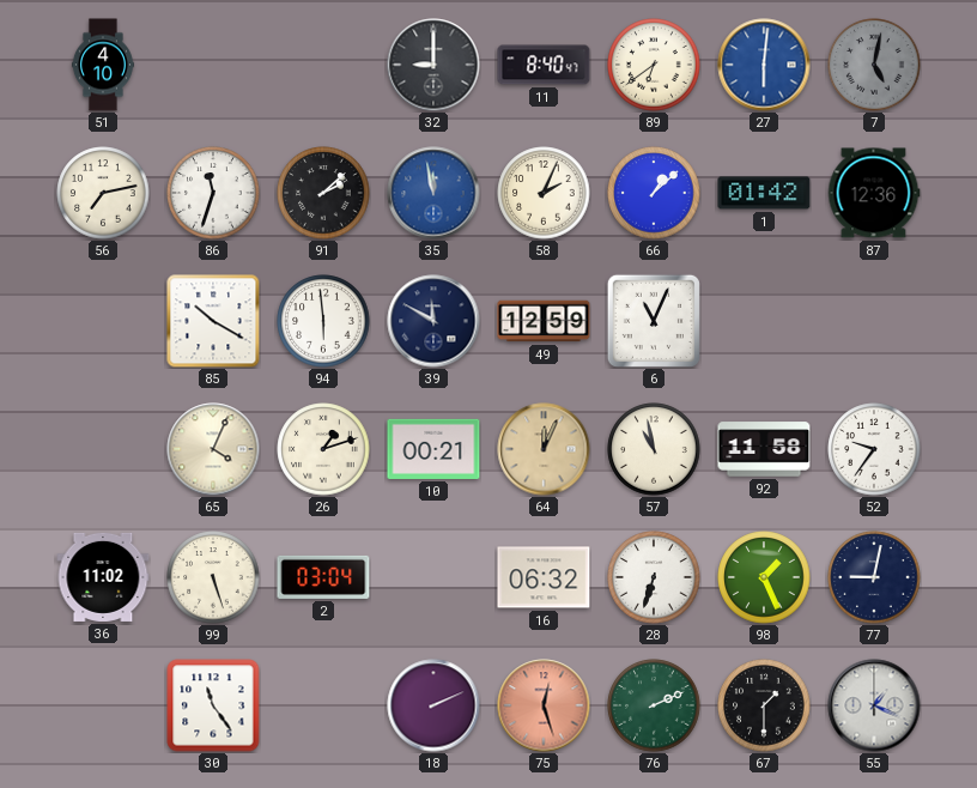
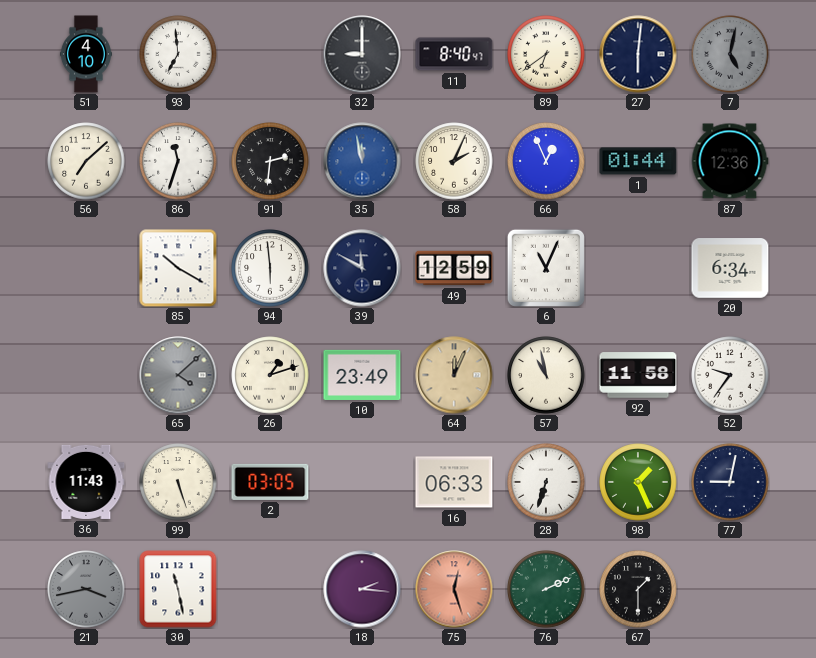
93: none -> 6:59
27 dial: blue -> navy
56: 7:13 -> 7:08
91: 2:08 -> 2:31
66: 1:08 -> 12:56
1: 01:42 -> 01:44
20: none -> 6:34
65: 4:04 -> 4:08
65 dial: cream -> grey
10: 00:21 -> 23:49
36: 11:02 -> 11:43
2: 03:04 -> 03:05
16: 06:32 -> 06:33
21: none -> 3:43
30: 11:24 -> 11:28
18: 2:11 -> 2:16
55: 1:19 -> none
